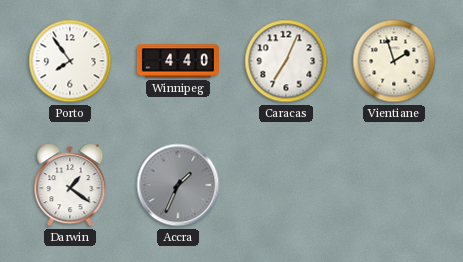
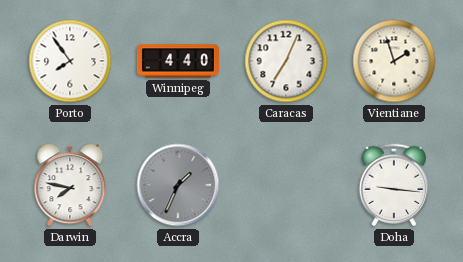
Darwin: 1:21 -> 7:47
Doha: none -> 9:16
